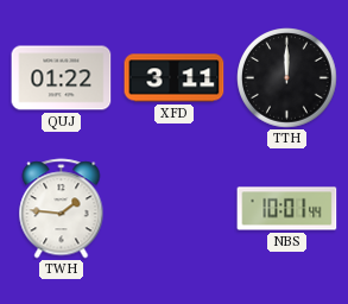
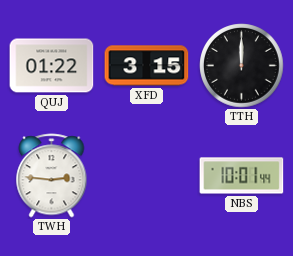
XFD: 3:11 -> 3:15
TWH: 1:46 -> 2:46
